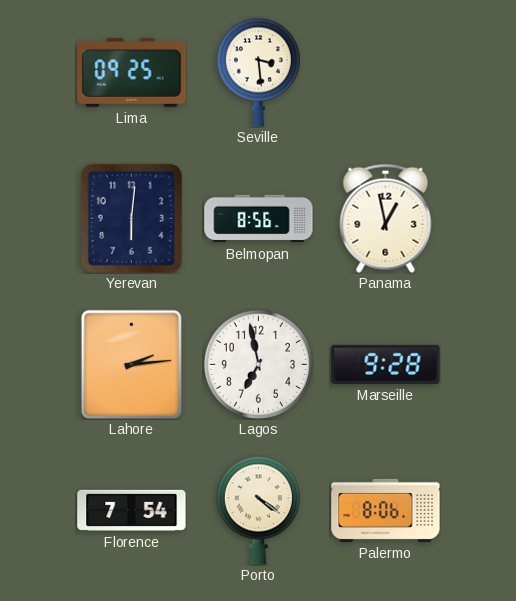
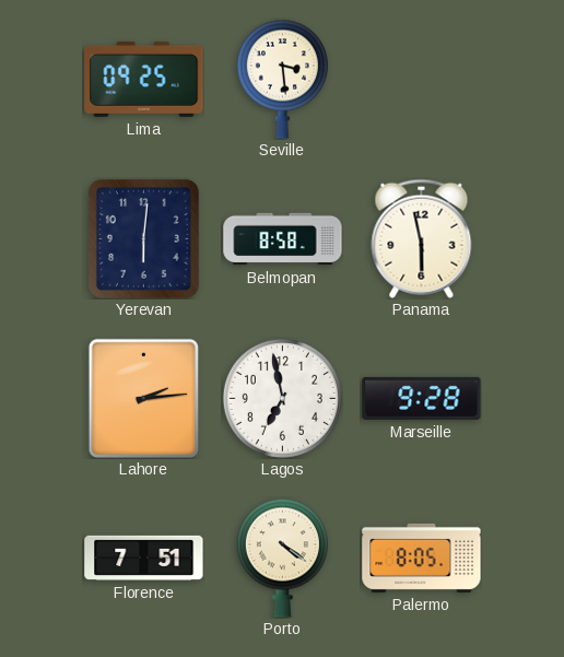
Belmopan: 8:56 -> 8:58
Panama: 12:58 -> 5:58
Florence: 7:54 -> 7:51
Palermo: 8:06 -> 8:05
